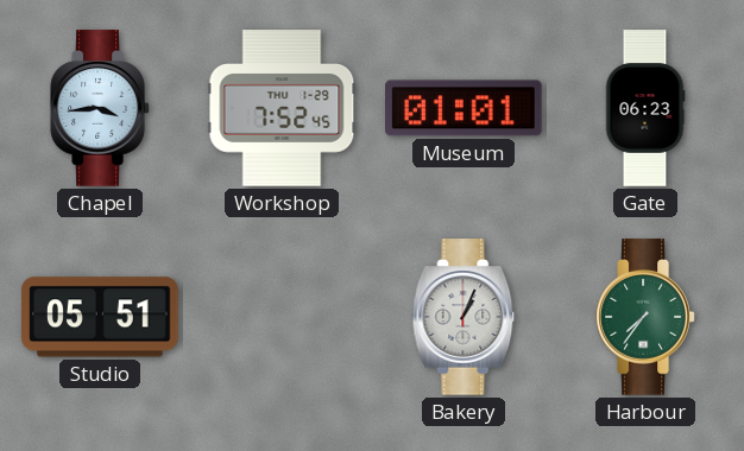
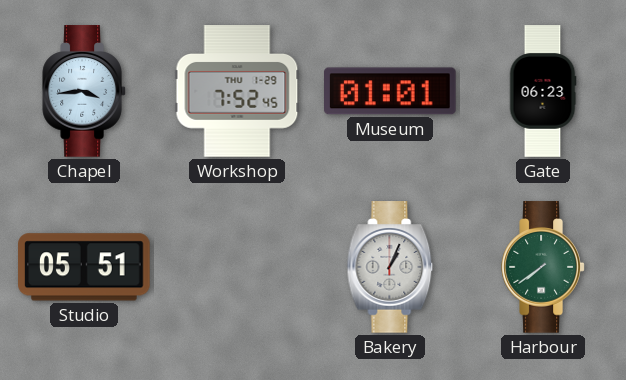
Harbour: 7:36 -> 7:39
